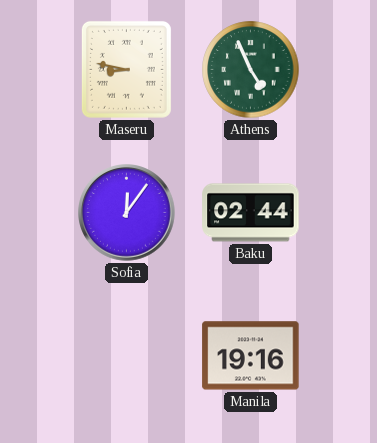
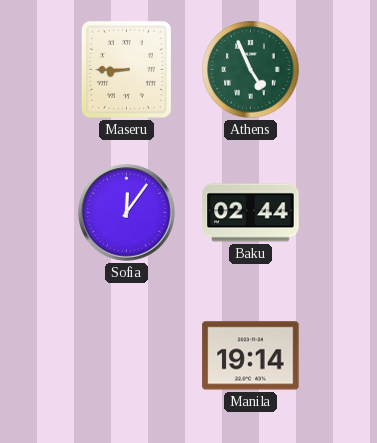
Maseru: 8:47 -> 8:45
Manila: 19:16 -> 19:14
